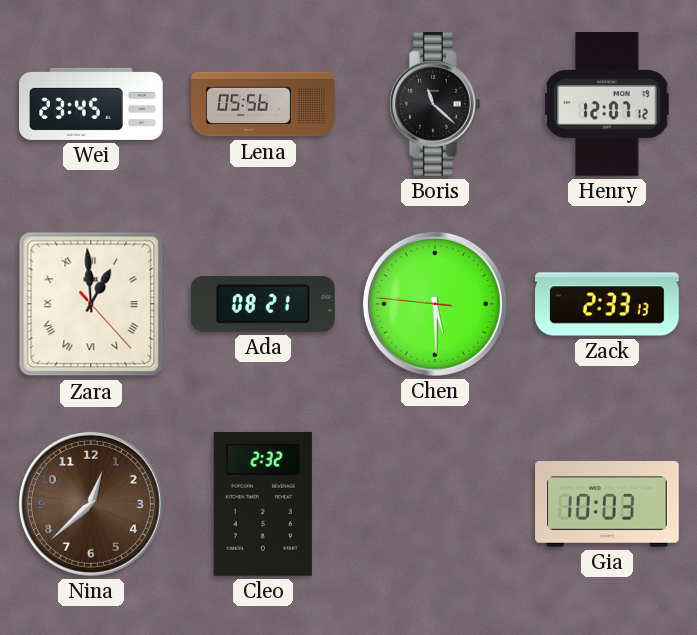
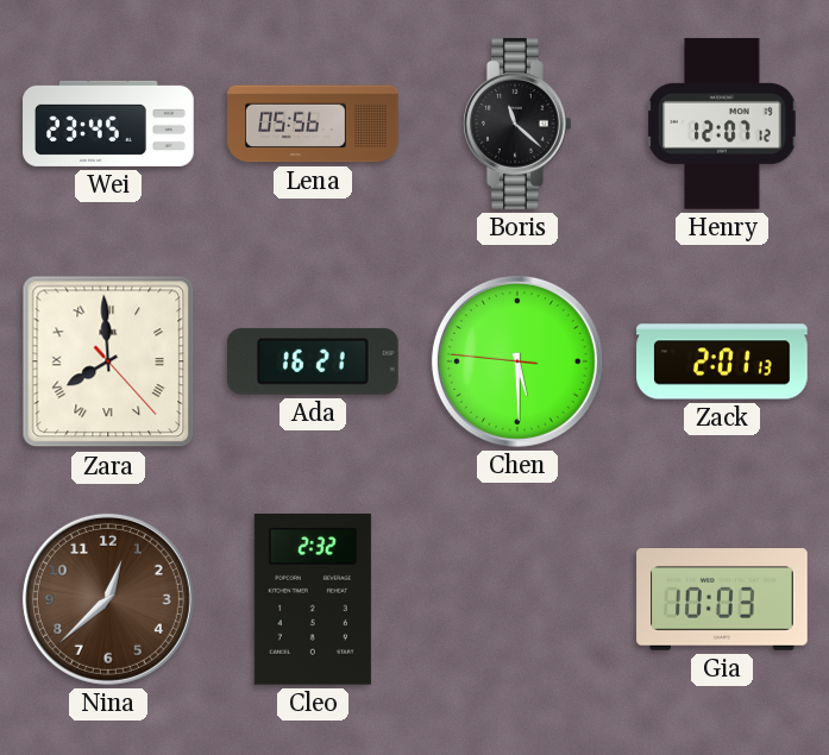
Zara: 12:59 -> 7:59
Ada: 08:21 -> 16:21
Zack: 2:33 -> 2:01
